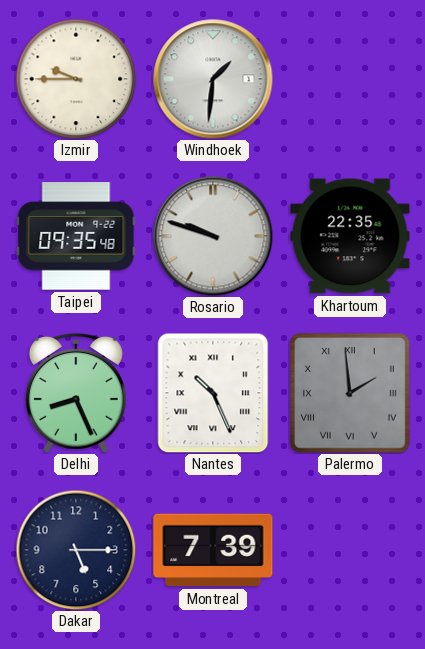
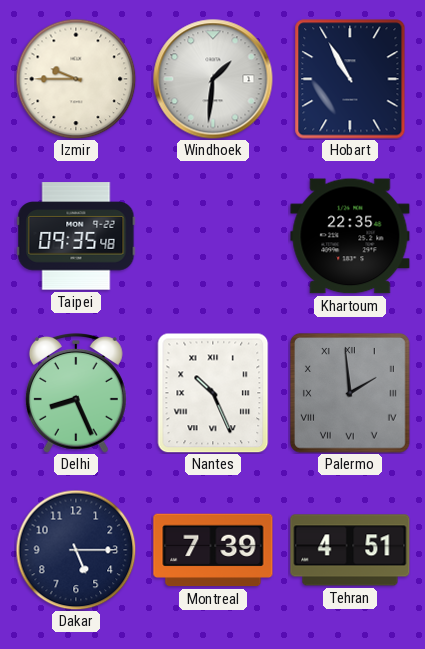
Hobart: none -> 10:55
Rosario: 9:48 -> none
Tehran: none -> 4:51
